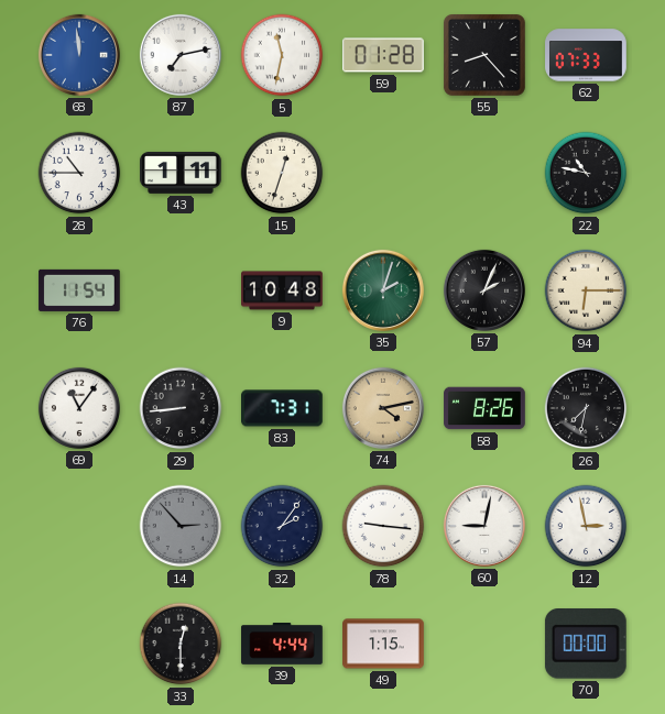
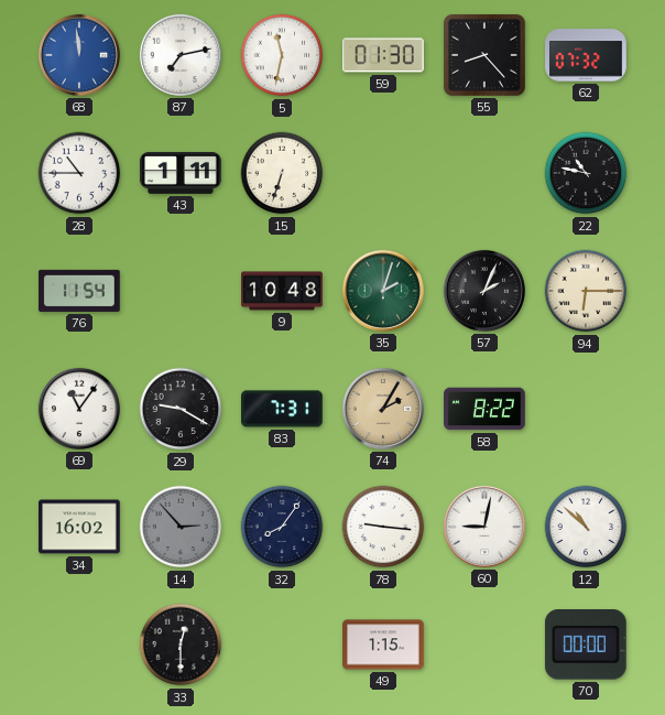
59: 01:28 -> 01:30
62: 07:33 -> 07:32
15: 12:33 -> 6:33
29: 8:44 -> 9:20
74: 4:13 -> 2:05
58: 8:26 -> 8:22
26: 7:32 -> none
34: none -> 16:02
32: 2:06 -> 8:06
12: 2:58 -> 10:52
39: 4:44 -> none
